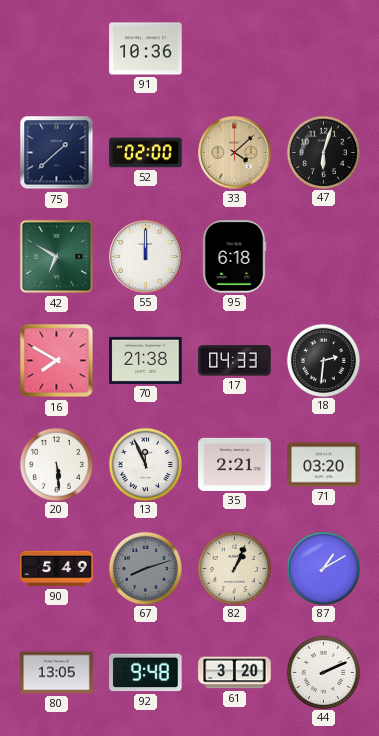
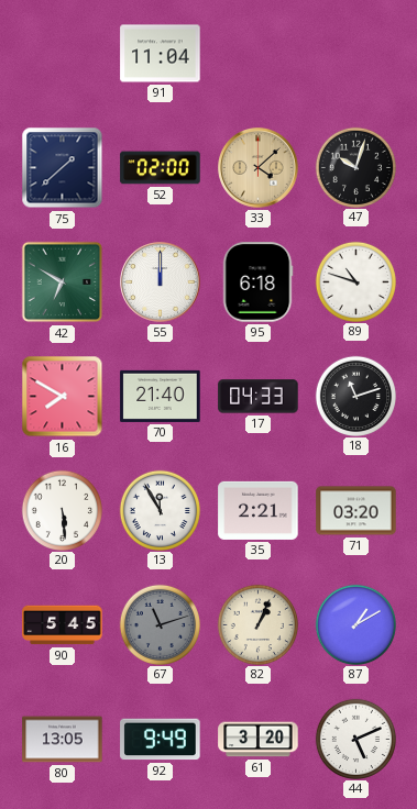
91: 10:36 -> 11:04
47: 6:03 -> 10:03
89: none -> 10:48
70: 21:38 -> 21:40
18: 2:31 -> 11:12
13: 11:56 -> 11:55
90: 5:49 -> 5:45
67: 8:12 -> 11:12
92: 9:48 -> 9:49
44: 2:11 -> 5:11
